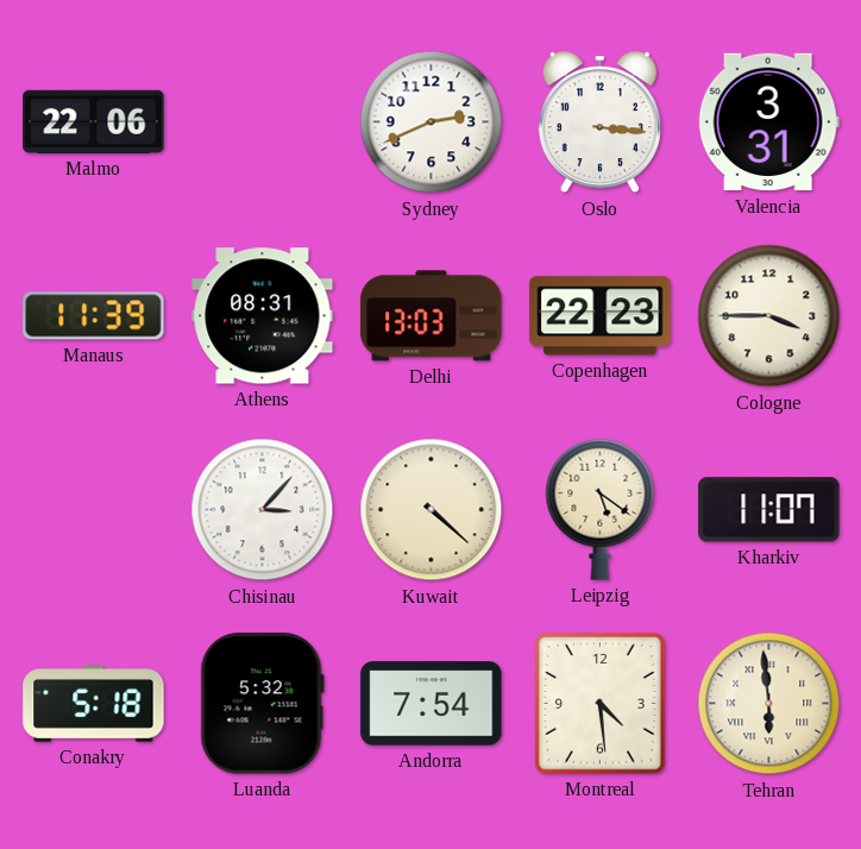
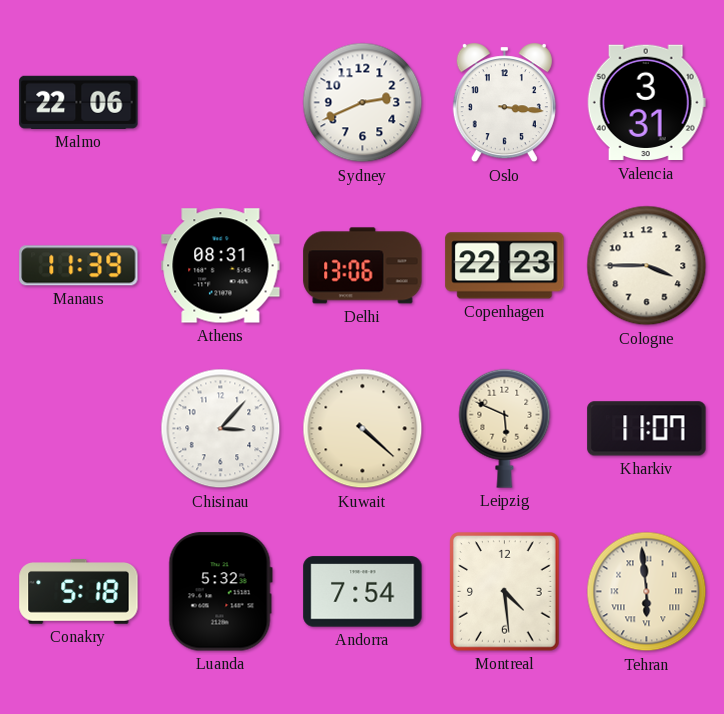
Delhi: 13:03 -> 13:06
Leipzig: 5:21 -> 5:49
